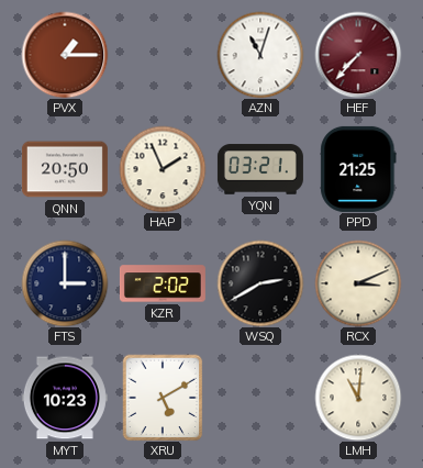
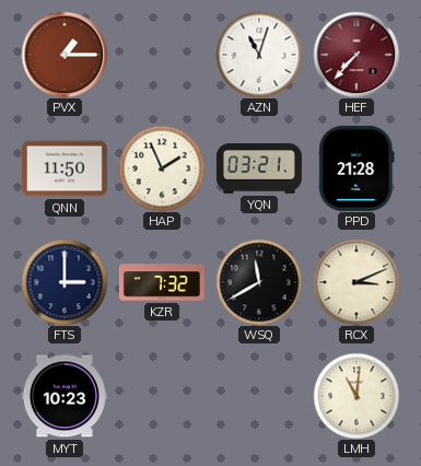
QNN: 20:50 -> 11:50
PPD: 21:25 -> 21:28
KZR: 2:02 -> 7:32
WSQ: 2:40 -> 11:40
XRU: 5:10 -> none
